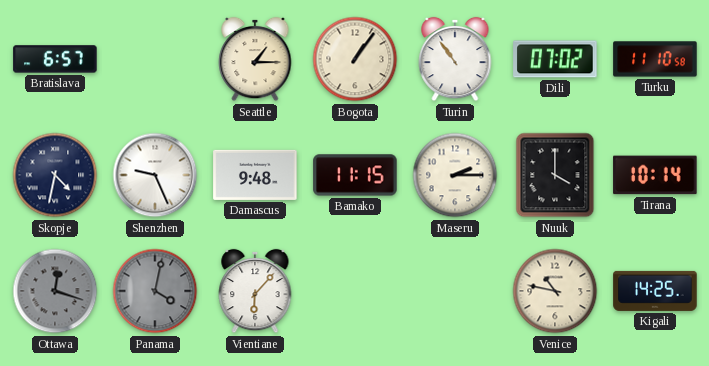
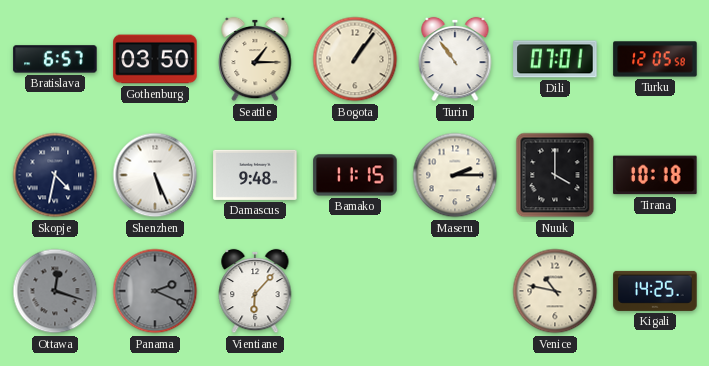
Gothenburg: none -> 03:50
Dili: 07:02 -> 07:01
Turku: 11:10 -> 12:05
Shenzhen: 9:26 -> 5:26
Tirana: 10:14 -> 10:18
Panama: 4:02 -> 2:19
